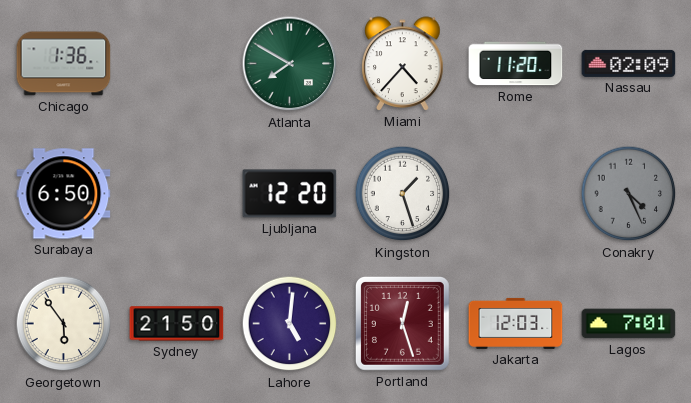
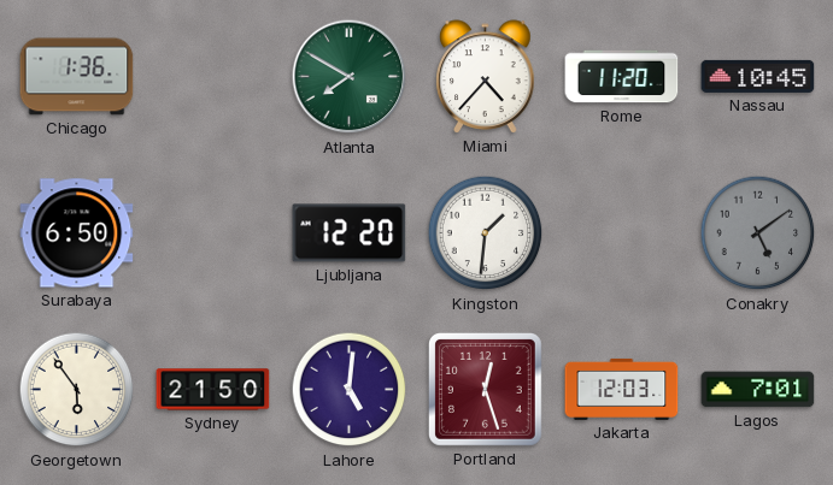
Nassau: 02:09 -> 10:45
Kingston: 1:27 -> 1:31
Conakry: 4:26 -> 5:09
